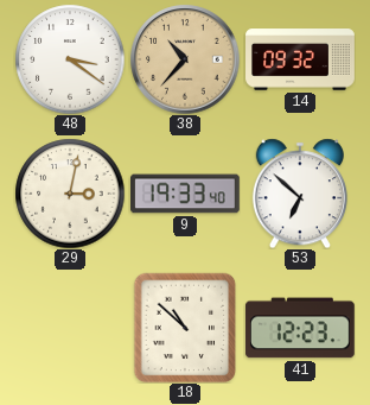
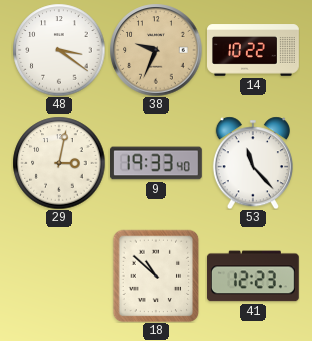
38: 10:37 -> 9:34
14: 09:32 -> 10:22
53: 6:52 -> 11:23
